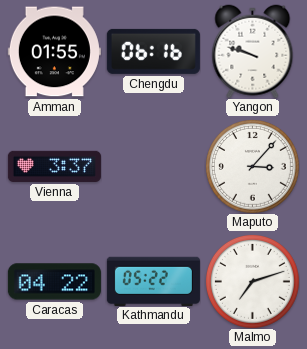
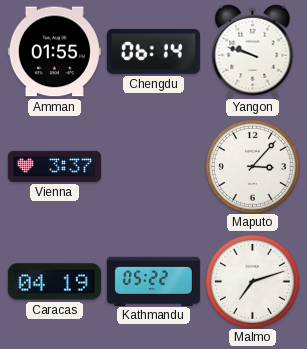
Chengdu: 06:16 -> 06:14
Caracas: 04:22 -> 04:19
